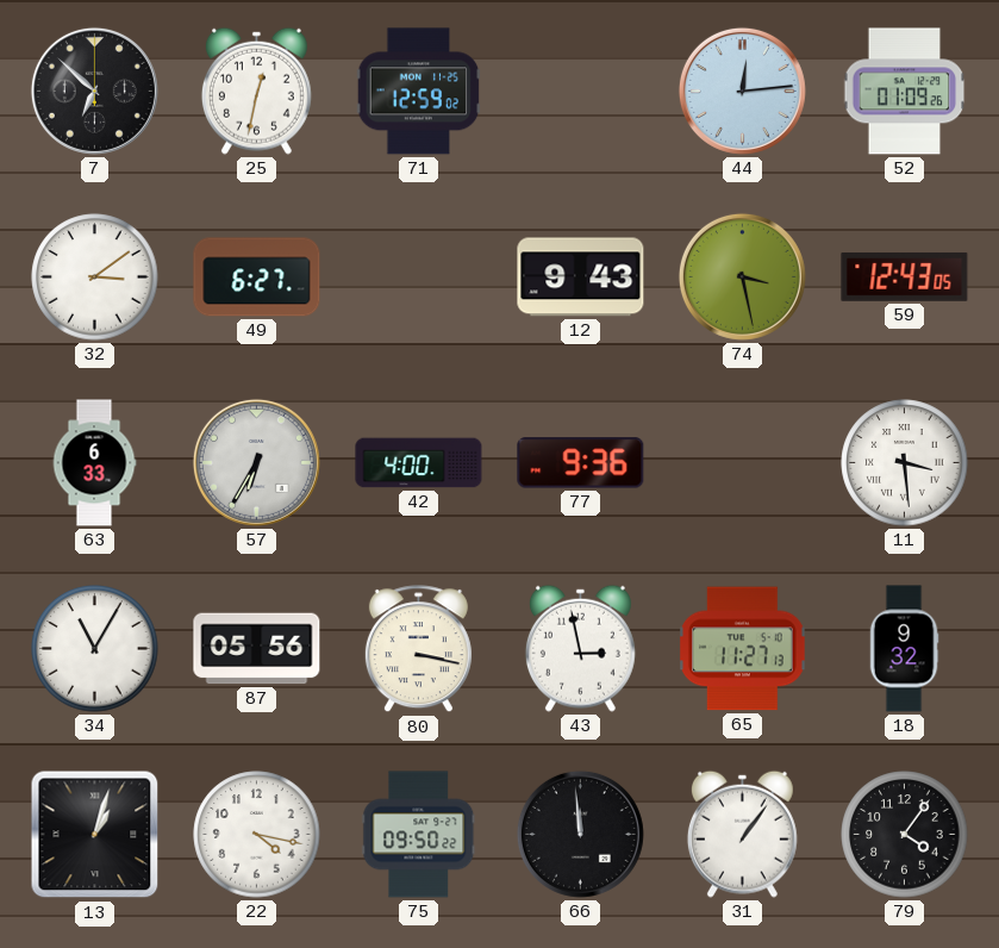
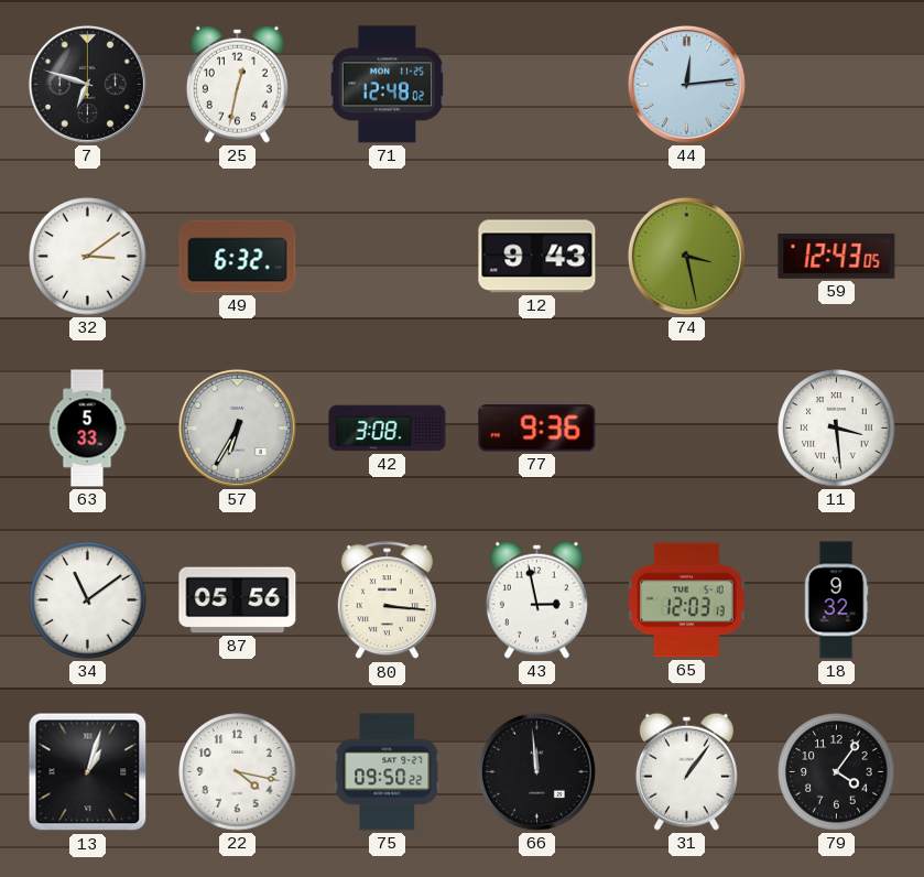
7: 6:52 -> 6:48
71: 12:59 -> 12:48
52: 01:09 -> none
49: 6:27 -> 6:32
63: 6:33 -> 5:33
42: 4:00 -> 3:08
34: 11:05 -> 11:09
80: 3:17 -> 3:16
65: 11:27 -> 12:03
